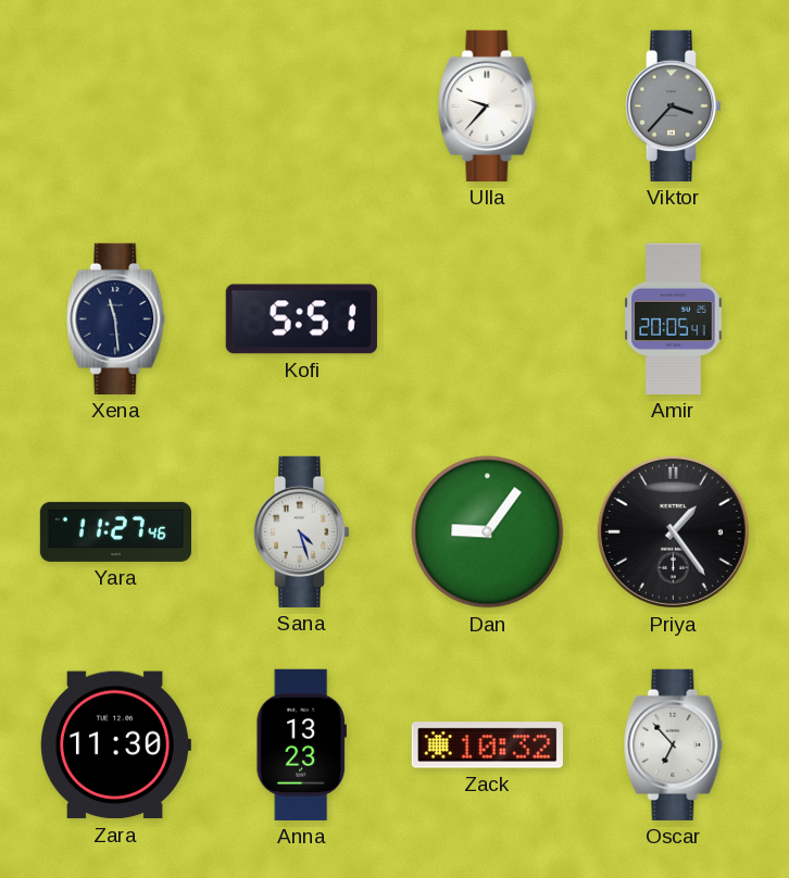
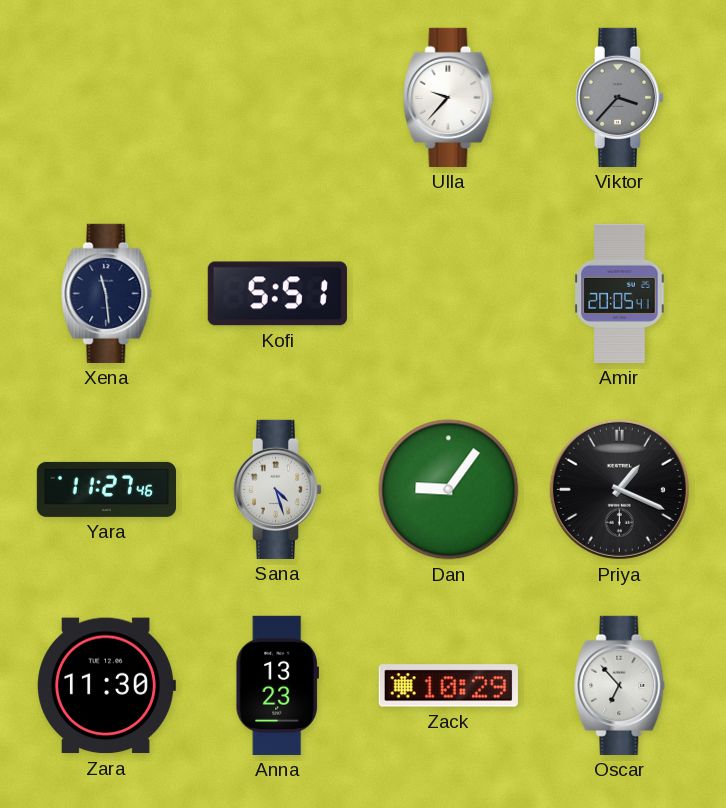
Priya: 1:24 -> 1:19
Zack: 10:32 -> 10:29
